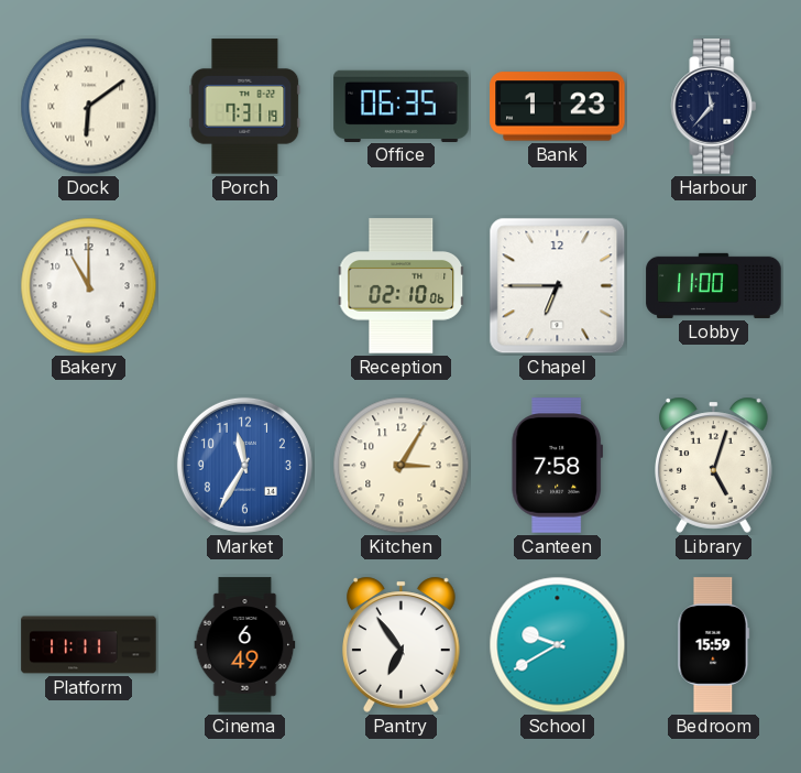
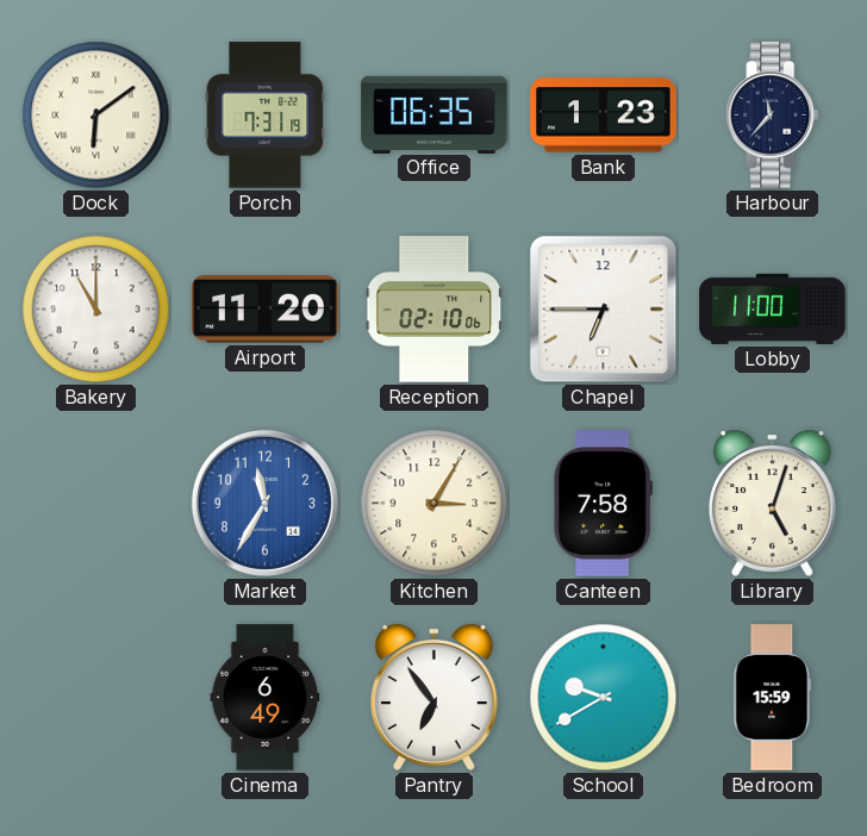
Airport: none -> 11:20
Platform: 11:11 -> none
